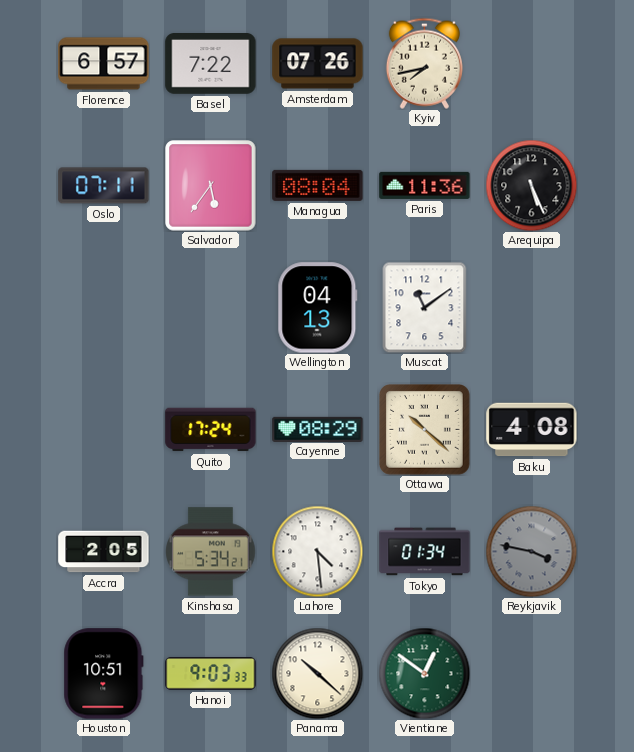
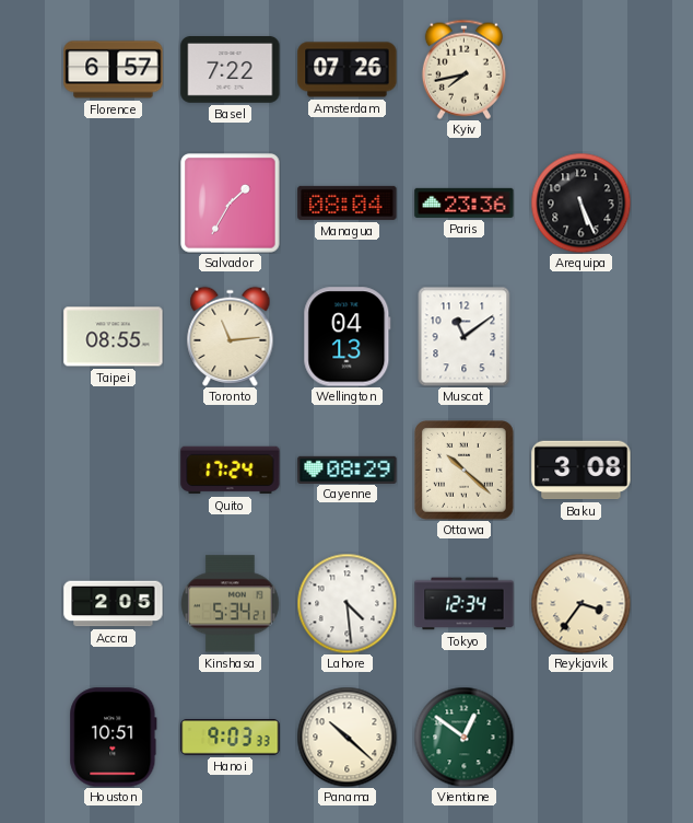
Oslo: 07:11 -> none
Salvador: 5:36 -> 1:35
Paris: 11:36 -> 23:36
Taipei: none -> 08:55
Toronto: none -> 11:14
Baku: 4:08 -> 3:08
Tokyo: 01:34 -> 12:34
Reykjavik: 3:47 -> 3:36
Reykjavik dial: grey -> cream
